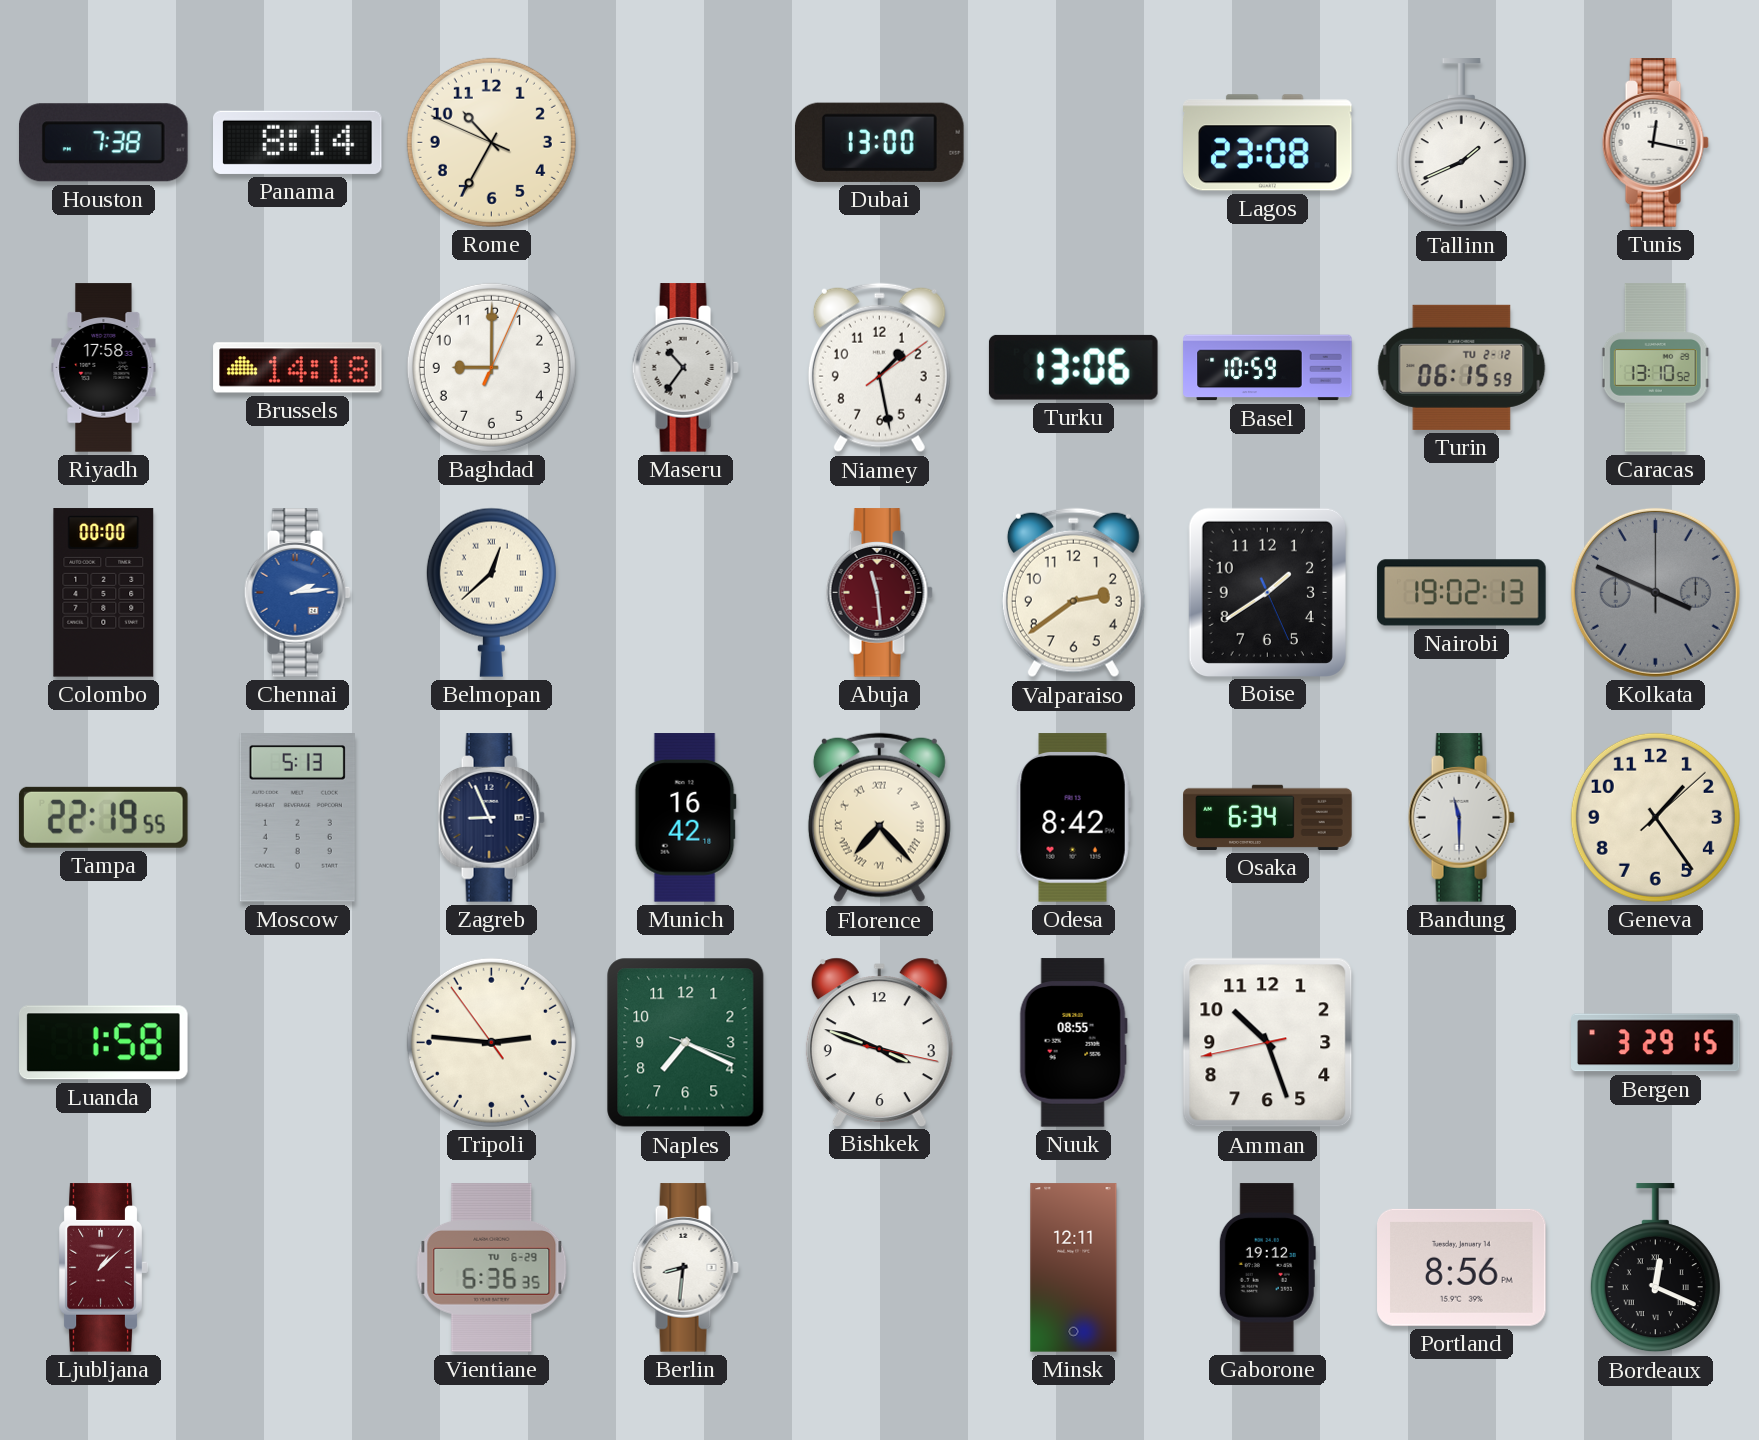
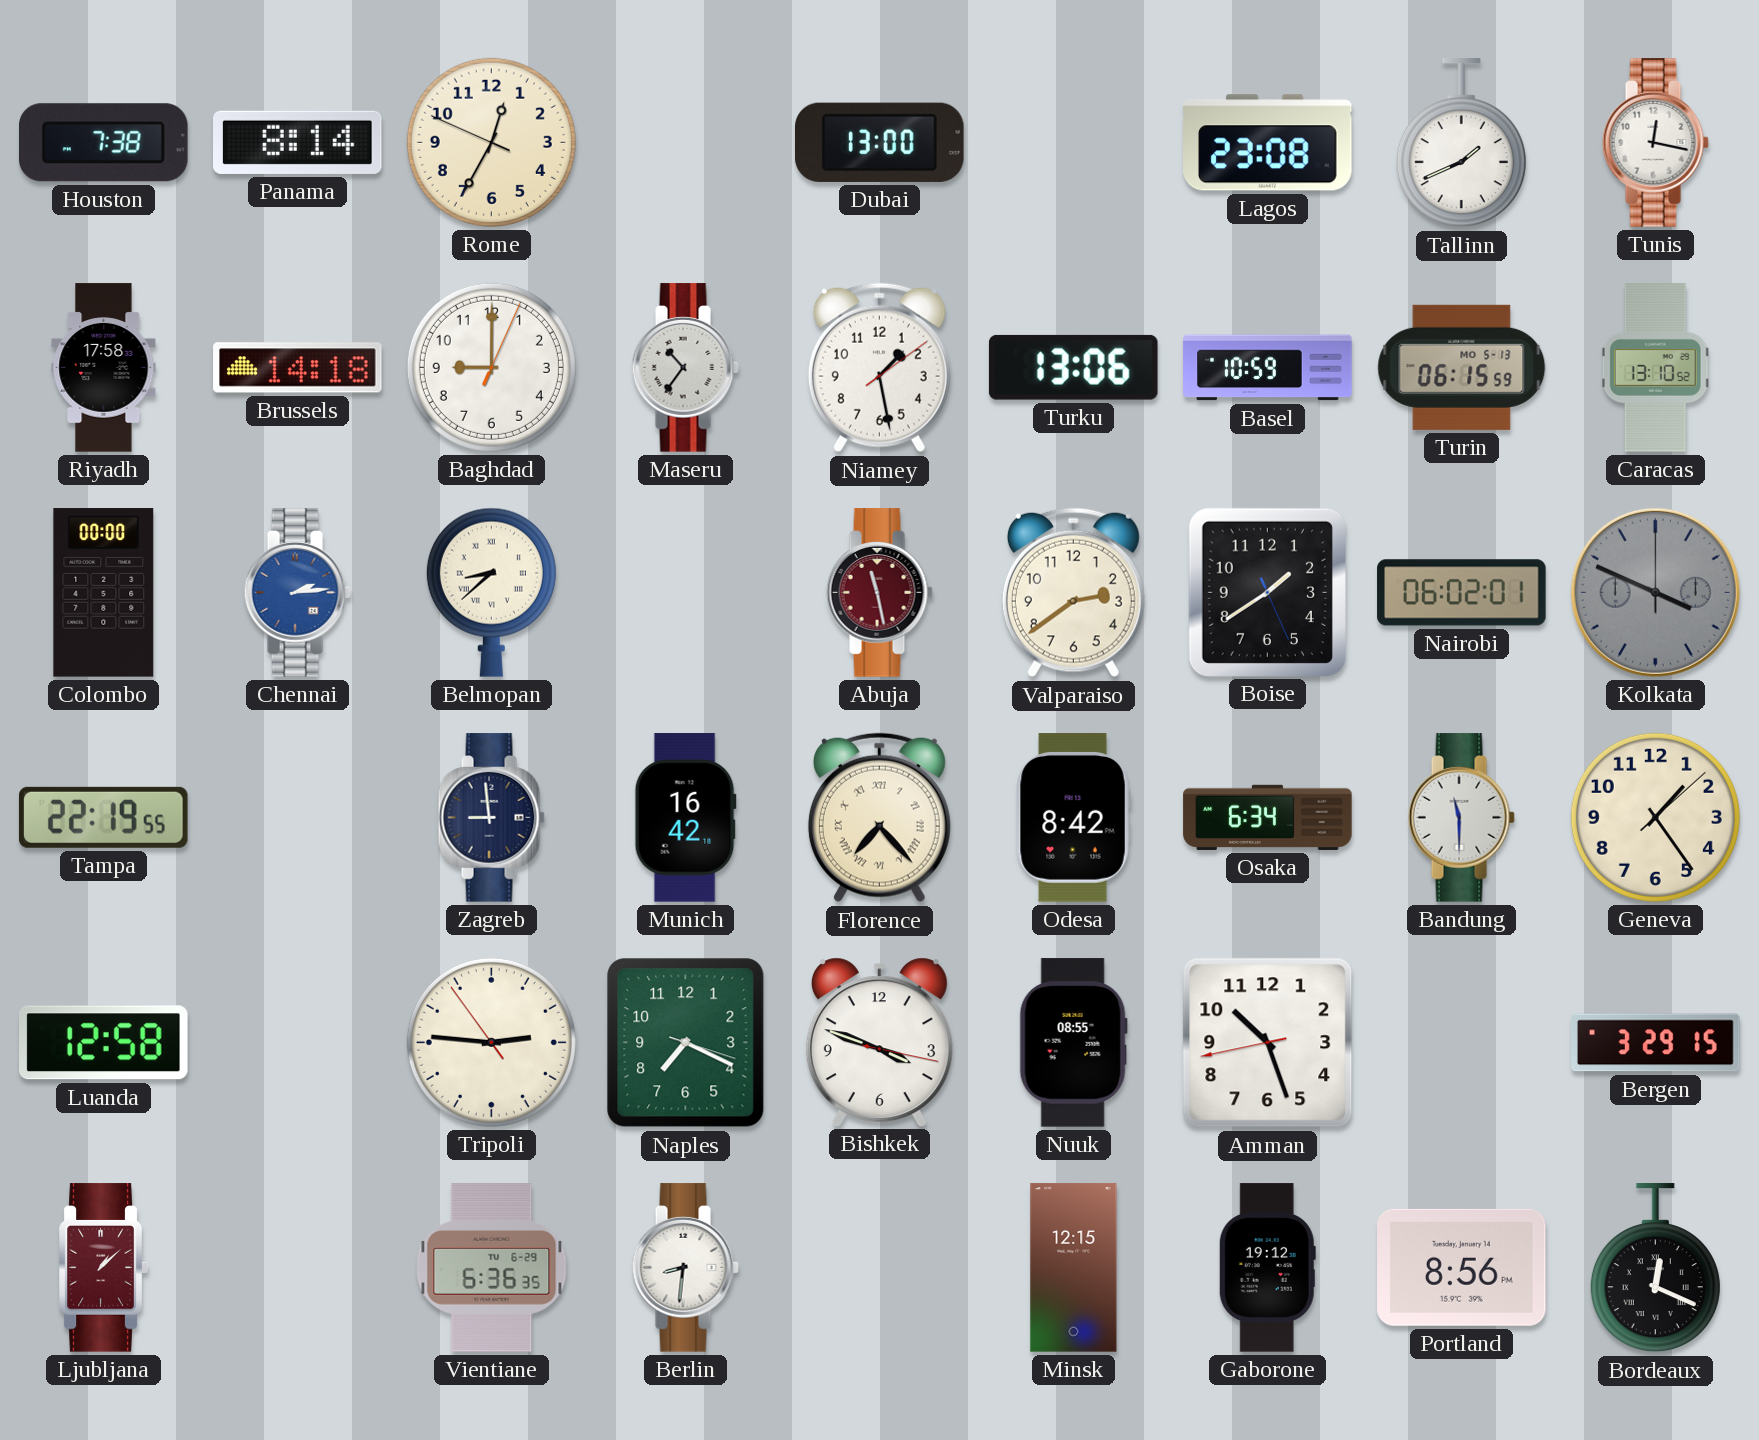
Rome: 10:34 -> 12:34
Turin date: TU 2-12 -> MO 5-13
Belmopan: 12:38 -> 8:38
Abuja: 11:29 -> 11:28
Nairobi: 19:02 -> 06:02
Moscow: 5:13 -> none
Zagreb: 8:56 -> 8:59
Luanda: 1:58 -> 12:58
Minsk: 12:11 -> 12:15
